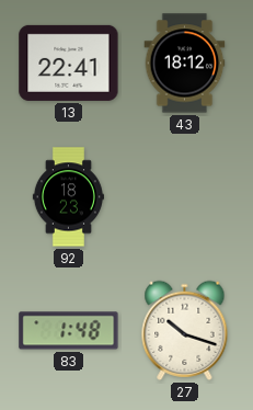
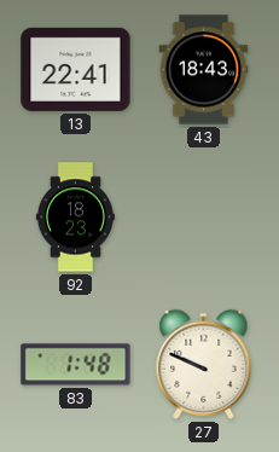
43: 18:12 -> 18:43
27: 10:18 -> 9:49
